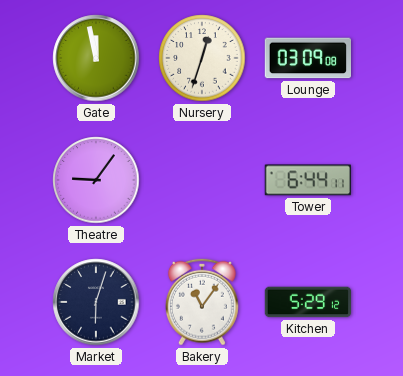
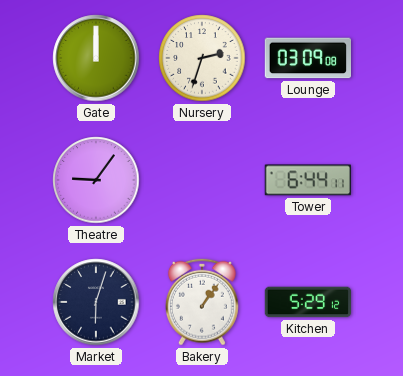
Gate: 11:58 -> 12:00
Nursery: 12:33 -> 2:33
Bakery: 11:06 -> 1:06
